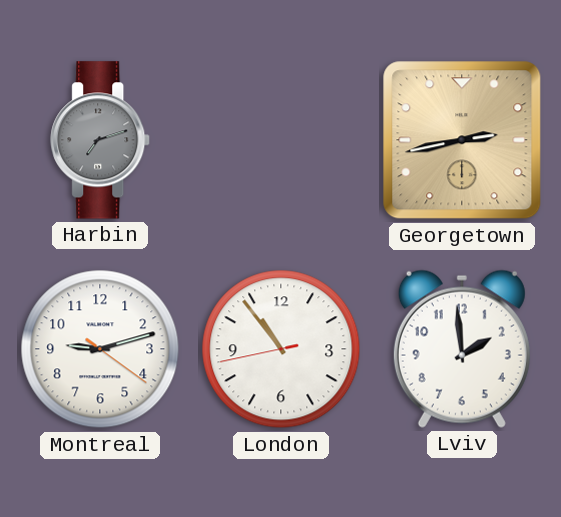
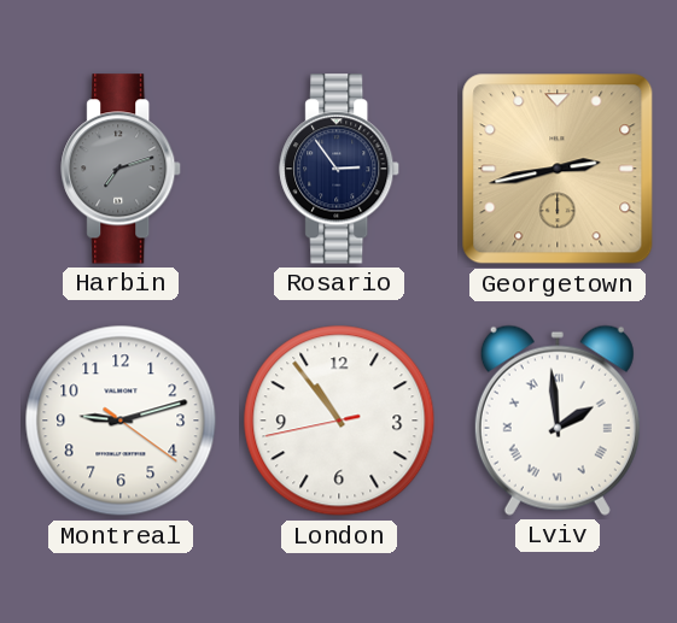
Rosario: none -> 2:54
Lviv numerals: Arabic -> Roman
